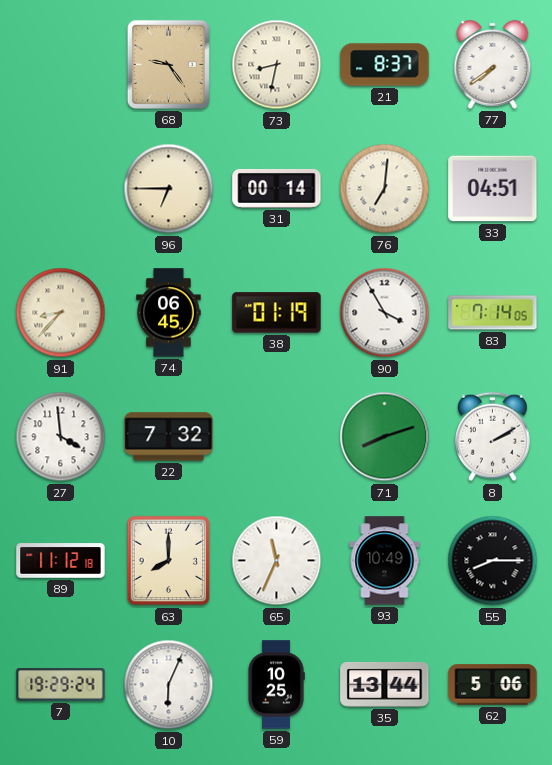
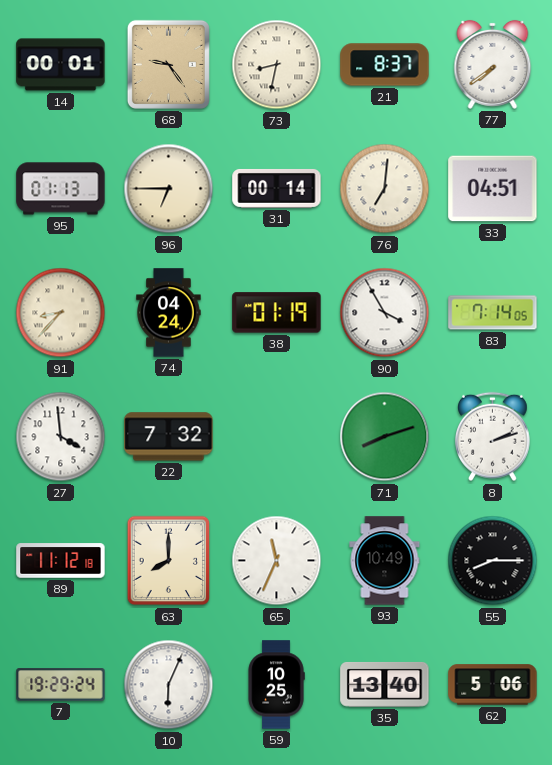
14: none -> 00:01
95: none -> 01:13
74: 06:45 -> 04:24
8: 2:10 -> 2:12
35: 13:44 -> 13:40
